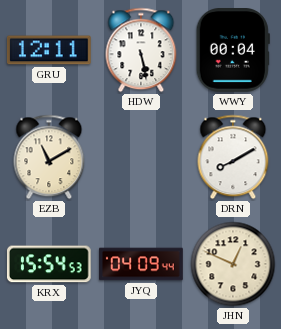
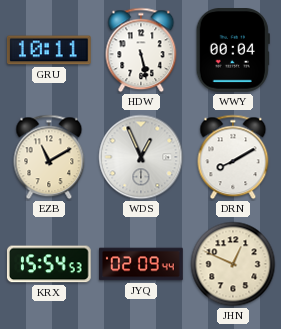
GRU: 12:11 -> 10:11
WDS: none -> 12:56
JYQ: 04:09 -> 02:09
